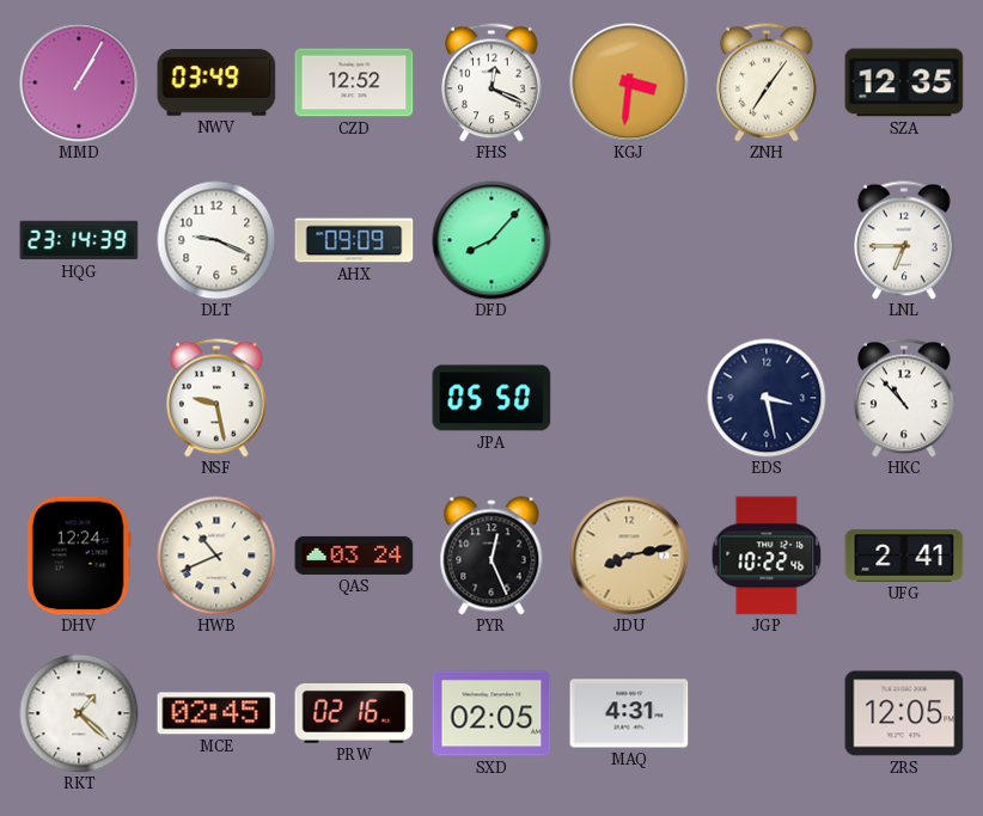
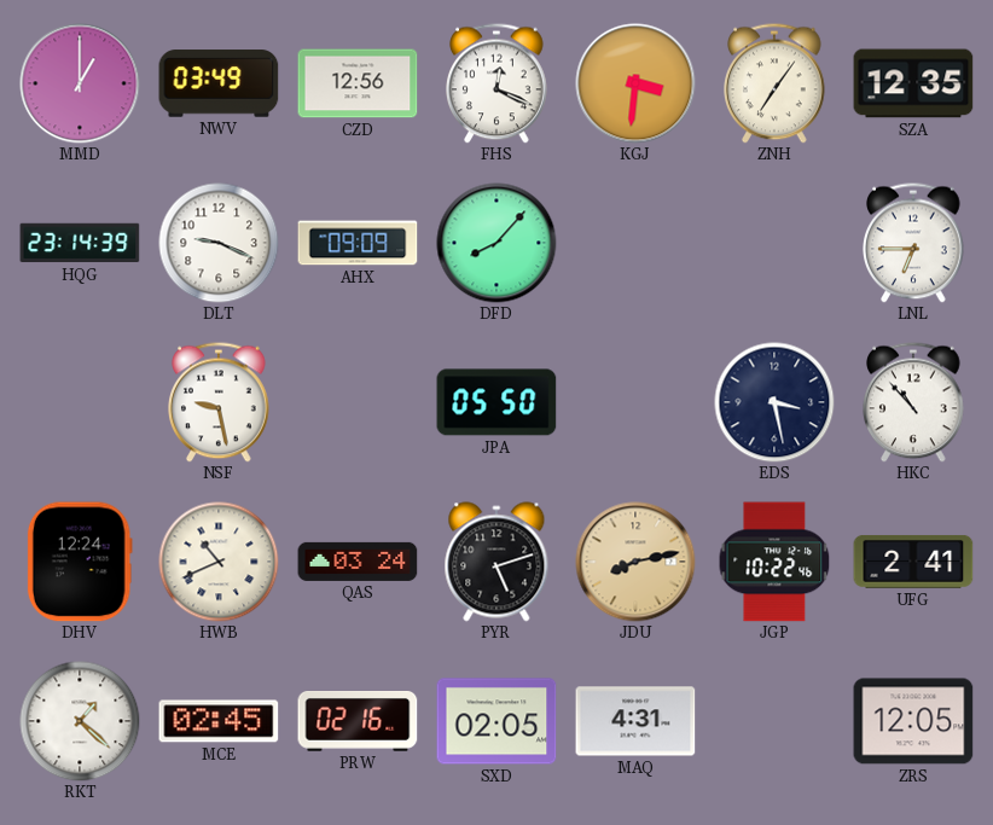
MMD: 1:05 -> 1:00
CZD: 12:52 -> 12:56
PYR: 12:26 -> 5:12
